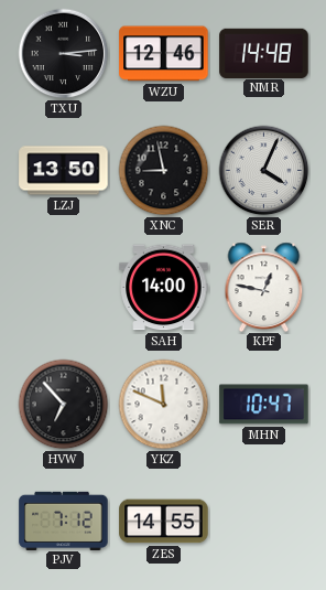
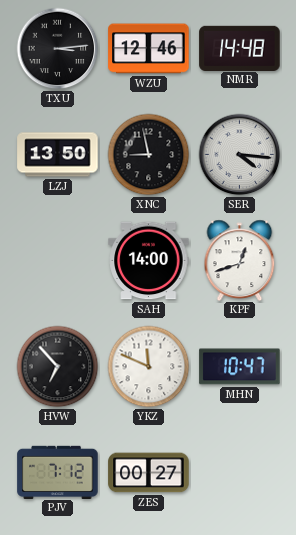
SER: 4:04 -> 4:16
KPF: 12:47 -> 12:42
ZES: 14:55 -> 00:27
